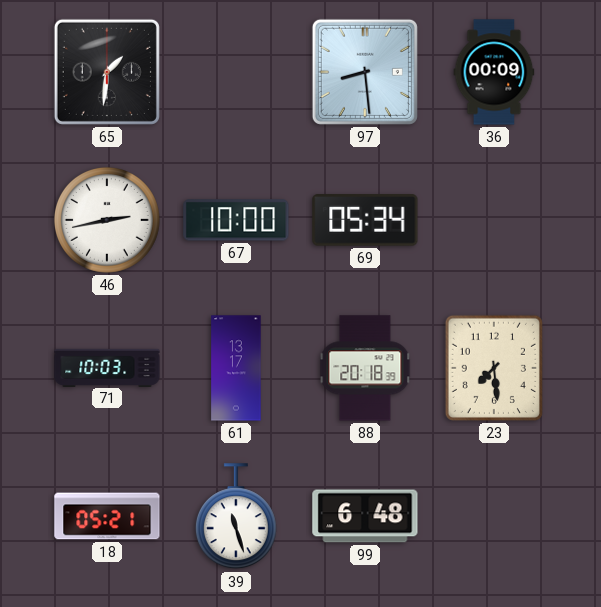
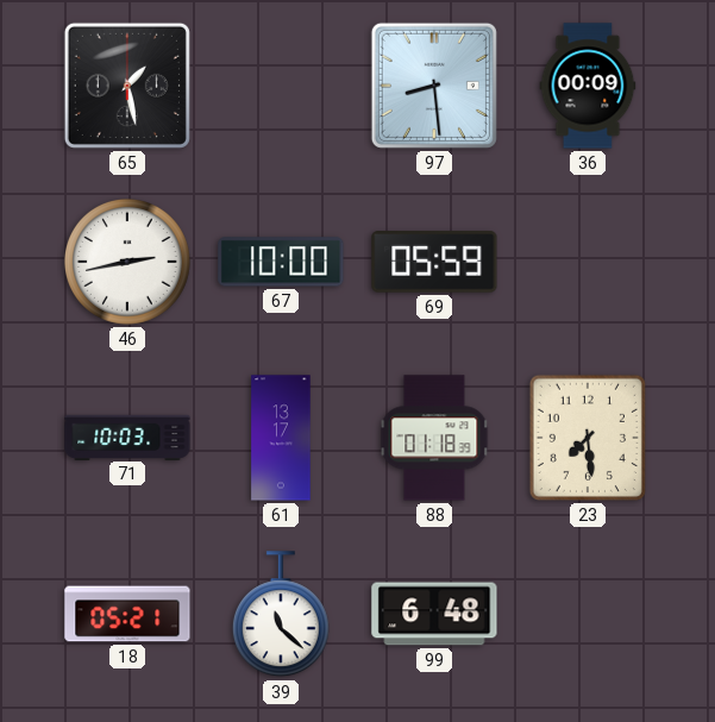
65: 1:31 -> 1:28
69: 05:34 -> 05:59
88: 20:18 -> 01:18
39: 11:27 -> 11:22
